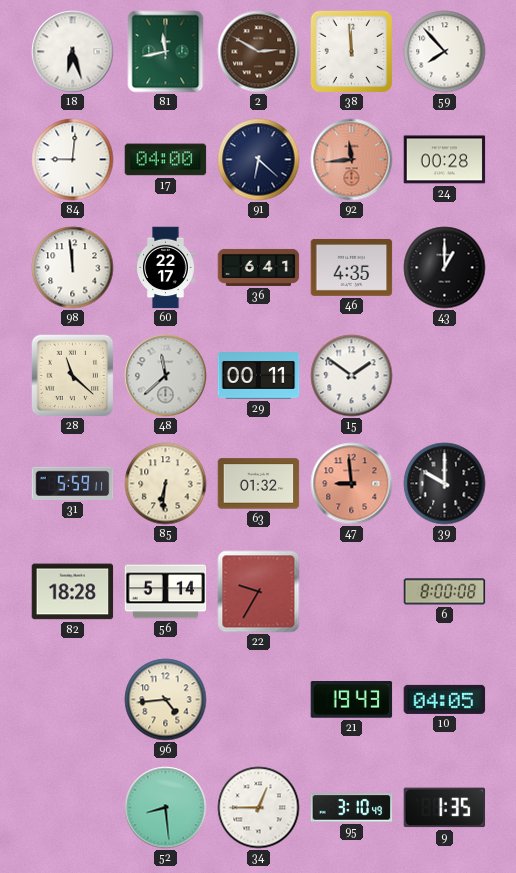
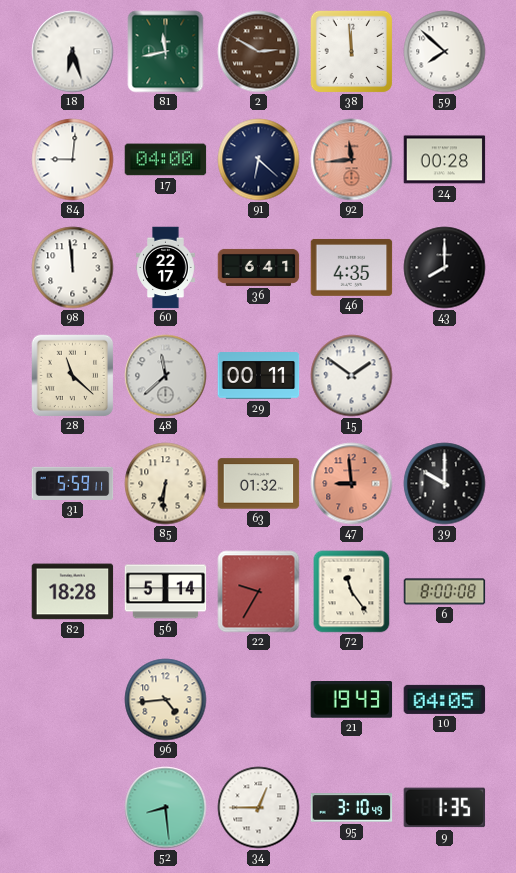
59: 7:53 -> 7:52
43: 1:00 -> 8:00
72: none -> 11:24
